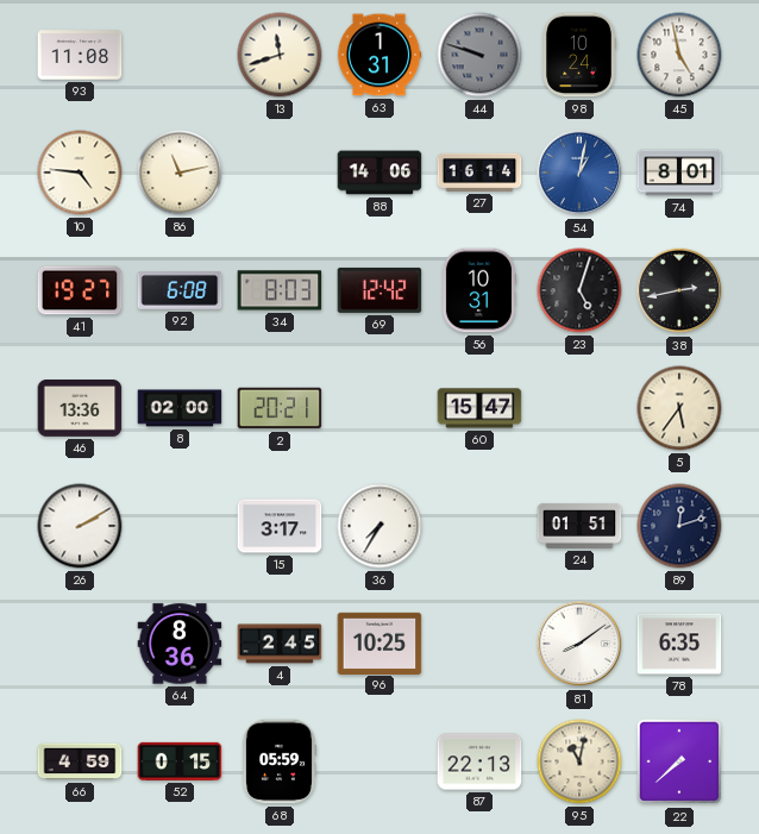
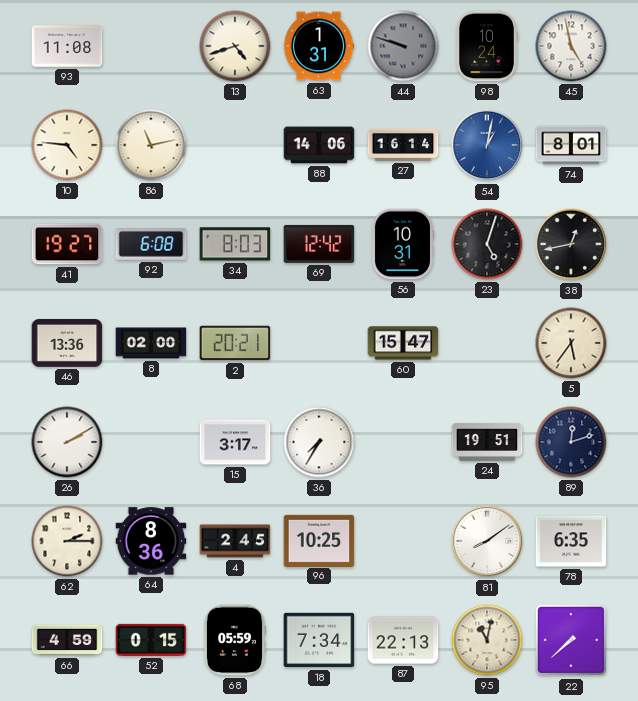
13: 11:42 -> 4:42
38: 2:43 -> 12:43
24: 01:51 -> 19:51
62: none -> 2:15
18: none -> 7:34
